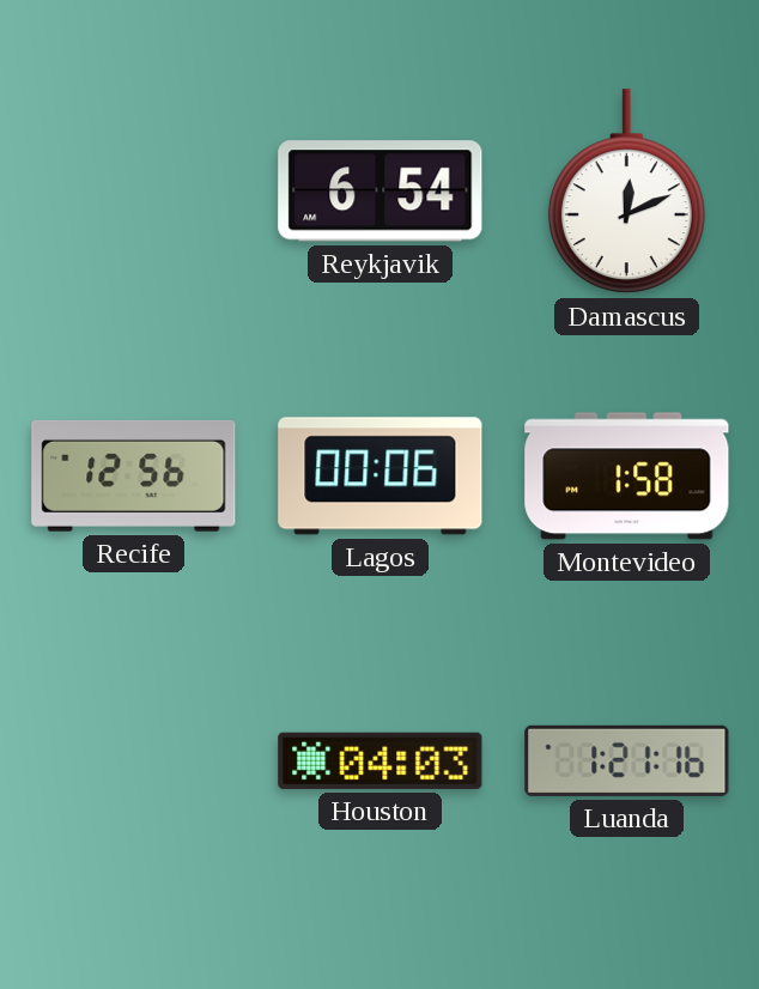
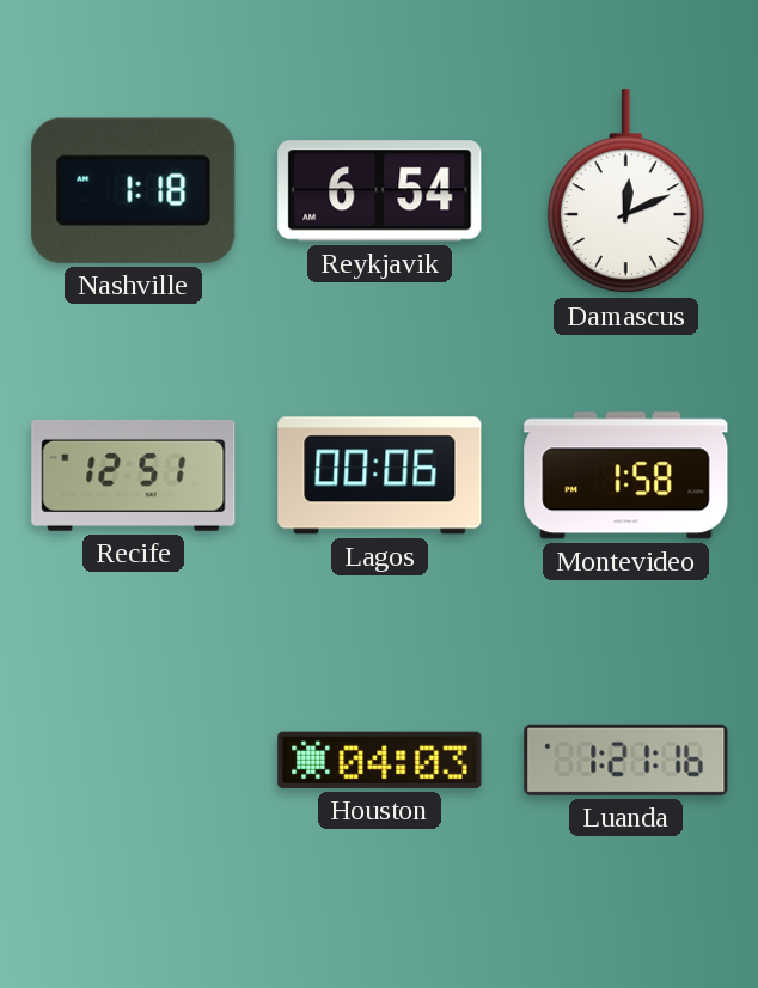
Nashville: none -> 1:18
Recife: 12:56 -> 12:51
